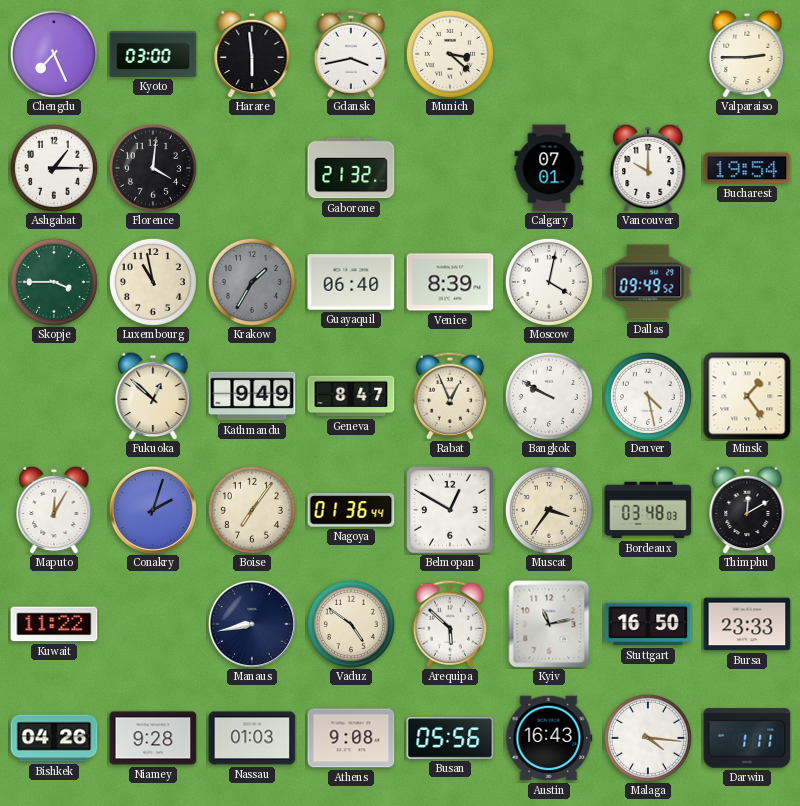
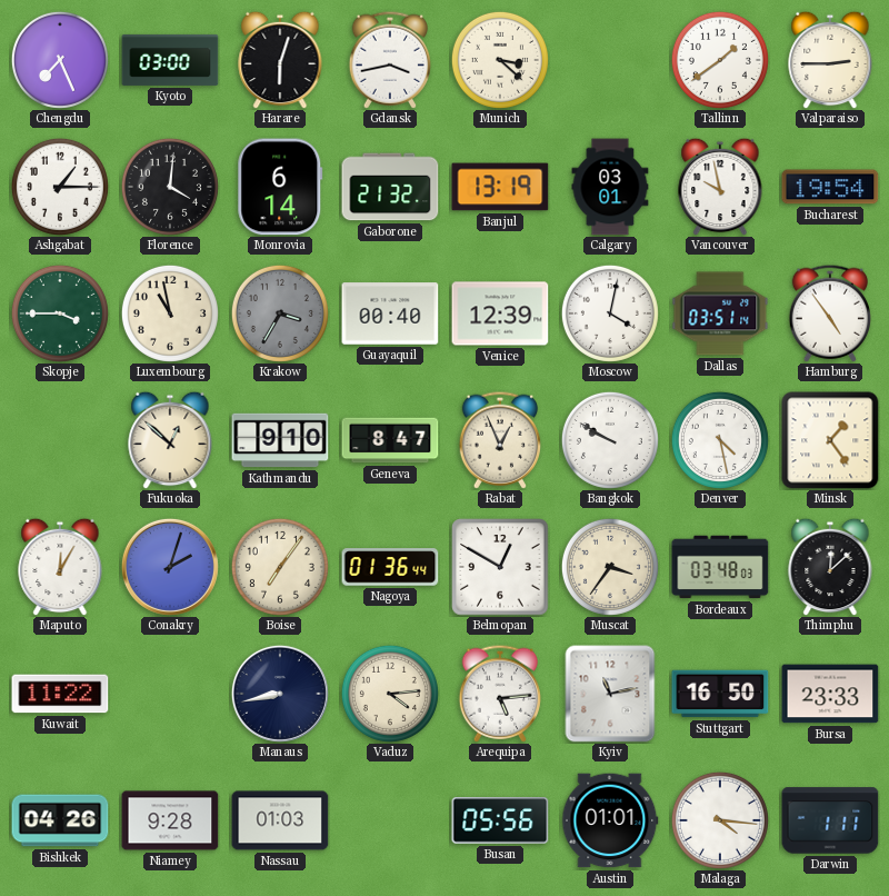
Harare: 5:59 -> 6:03
Tallinn: none -> 1:39
Monrovia: none -> 6:14
Banjul: none -> 13:19
Calgary: 07:01 -> 03:01
Vancouver: 10:00 -> 9:58
Krakow: 1:35 -> 3:35
Guayaquil: 06:40 -> 00:40
Venice: 8:39 -> 12:39
Dallas: 09:49 -> 03:51
Hamburg: none -> 4:54
Kathmandu: 9:49 -> 9:10
Thimphu: 12:10 -> 12:08
Vaduz: 4:51 -> 4:14
Arequipa: 5:52 -> 5:14
Athens: 9:08 -> none
Austin: 16:43 -> 01:01
